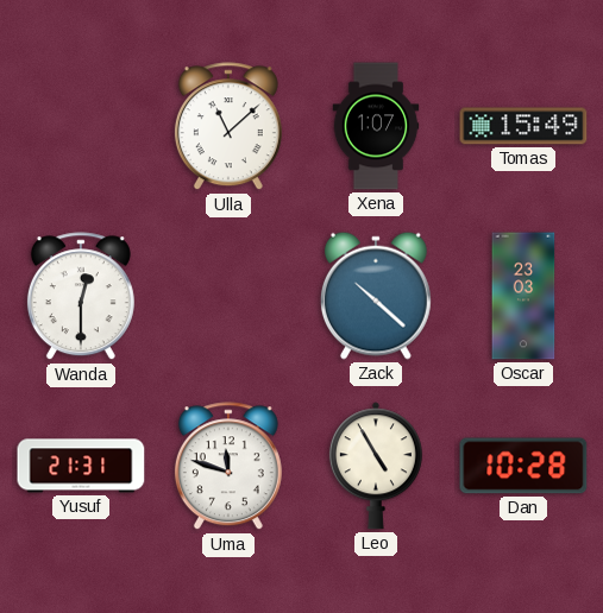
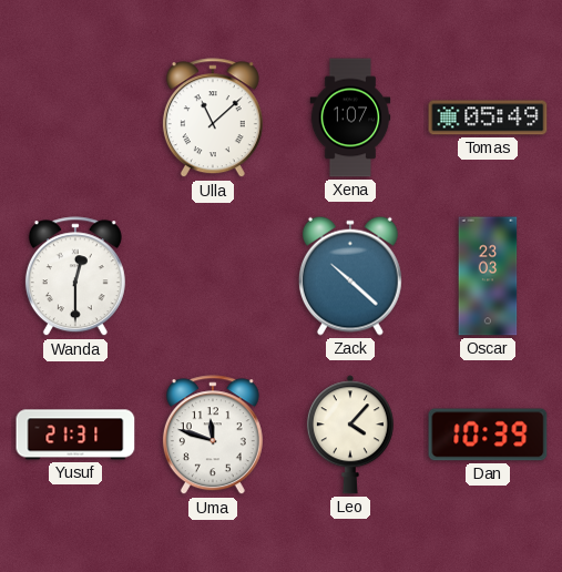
Tomas: 15:49 -> 05:49
Leo: 4:55 -> 4:07
Dan: 10:28 -> 10:39
